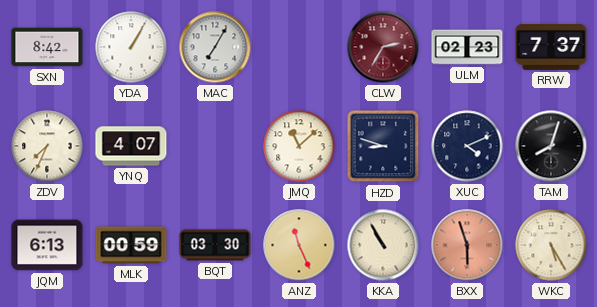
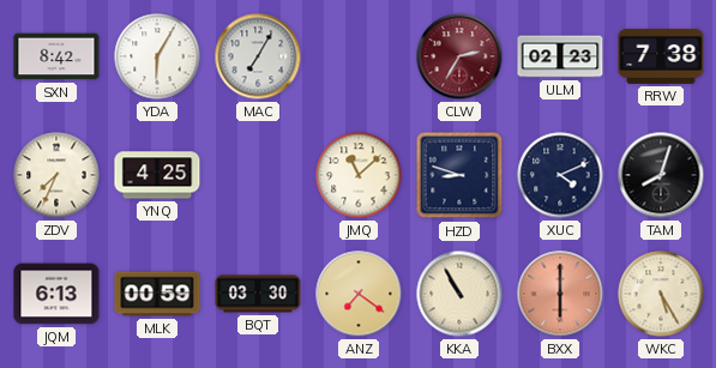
YDA: 1:05 -> 6:05
RRW: 7:37 -> 7:38
YNQ: 4:07 -> 4:25
ANZ: 11:26 -> 7:21
BXX: 5:57 -> 6:00
